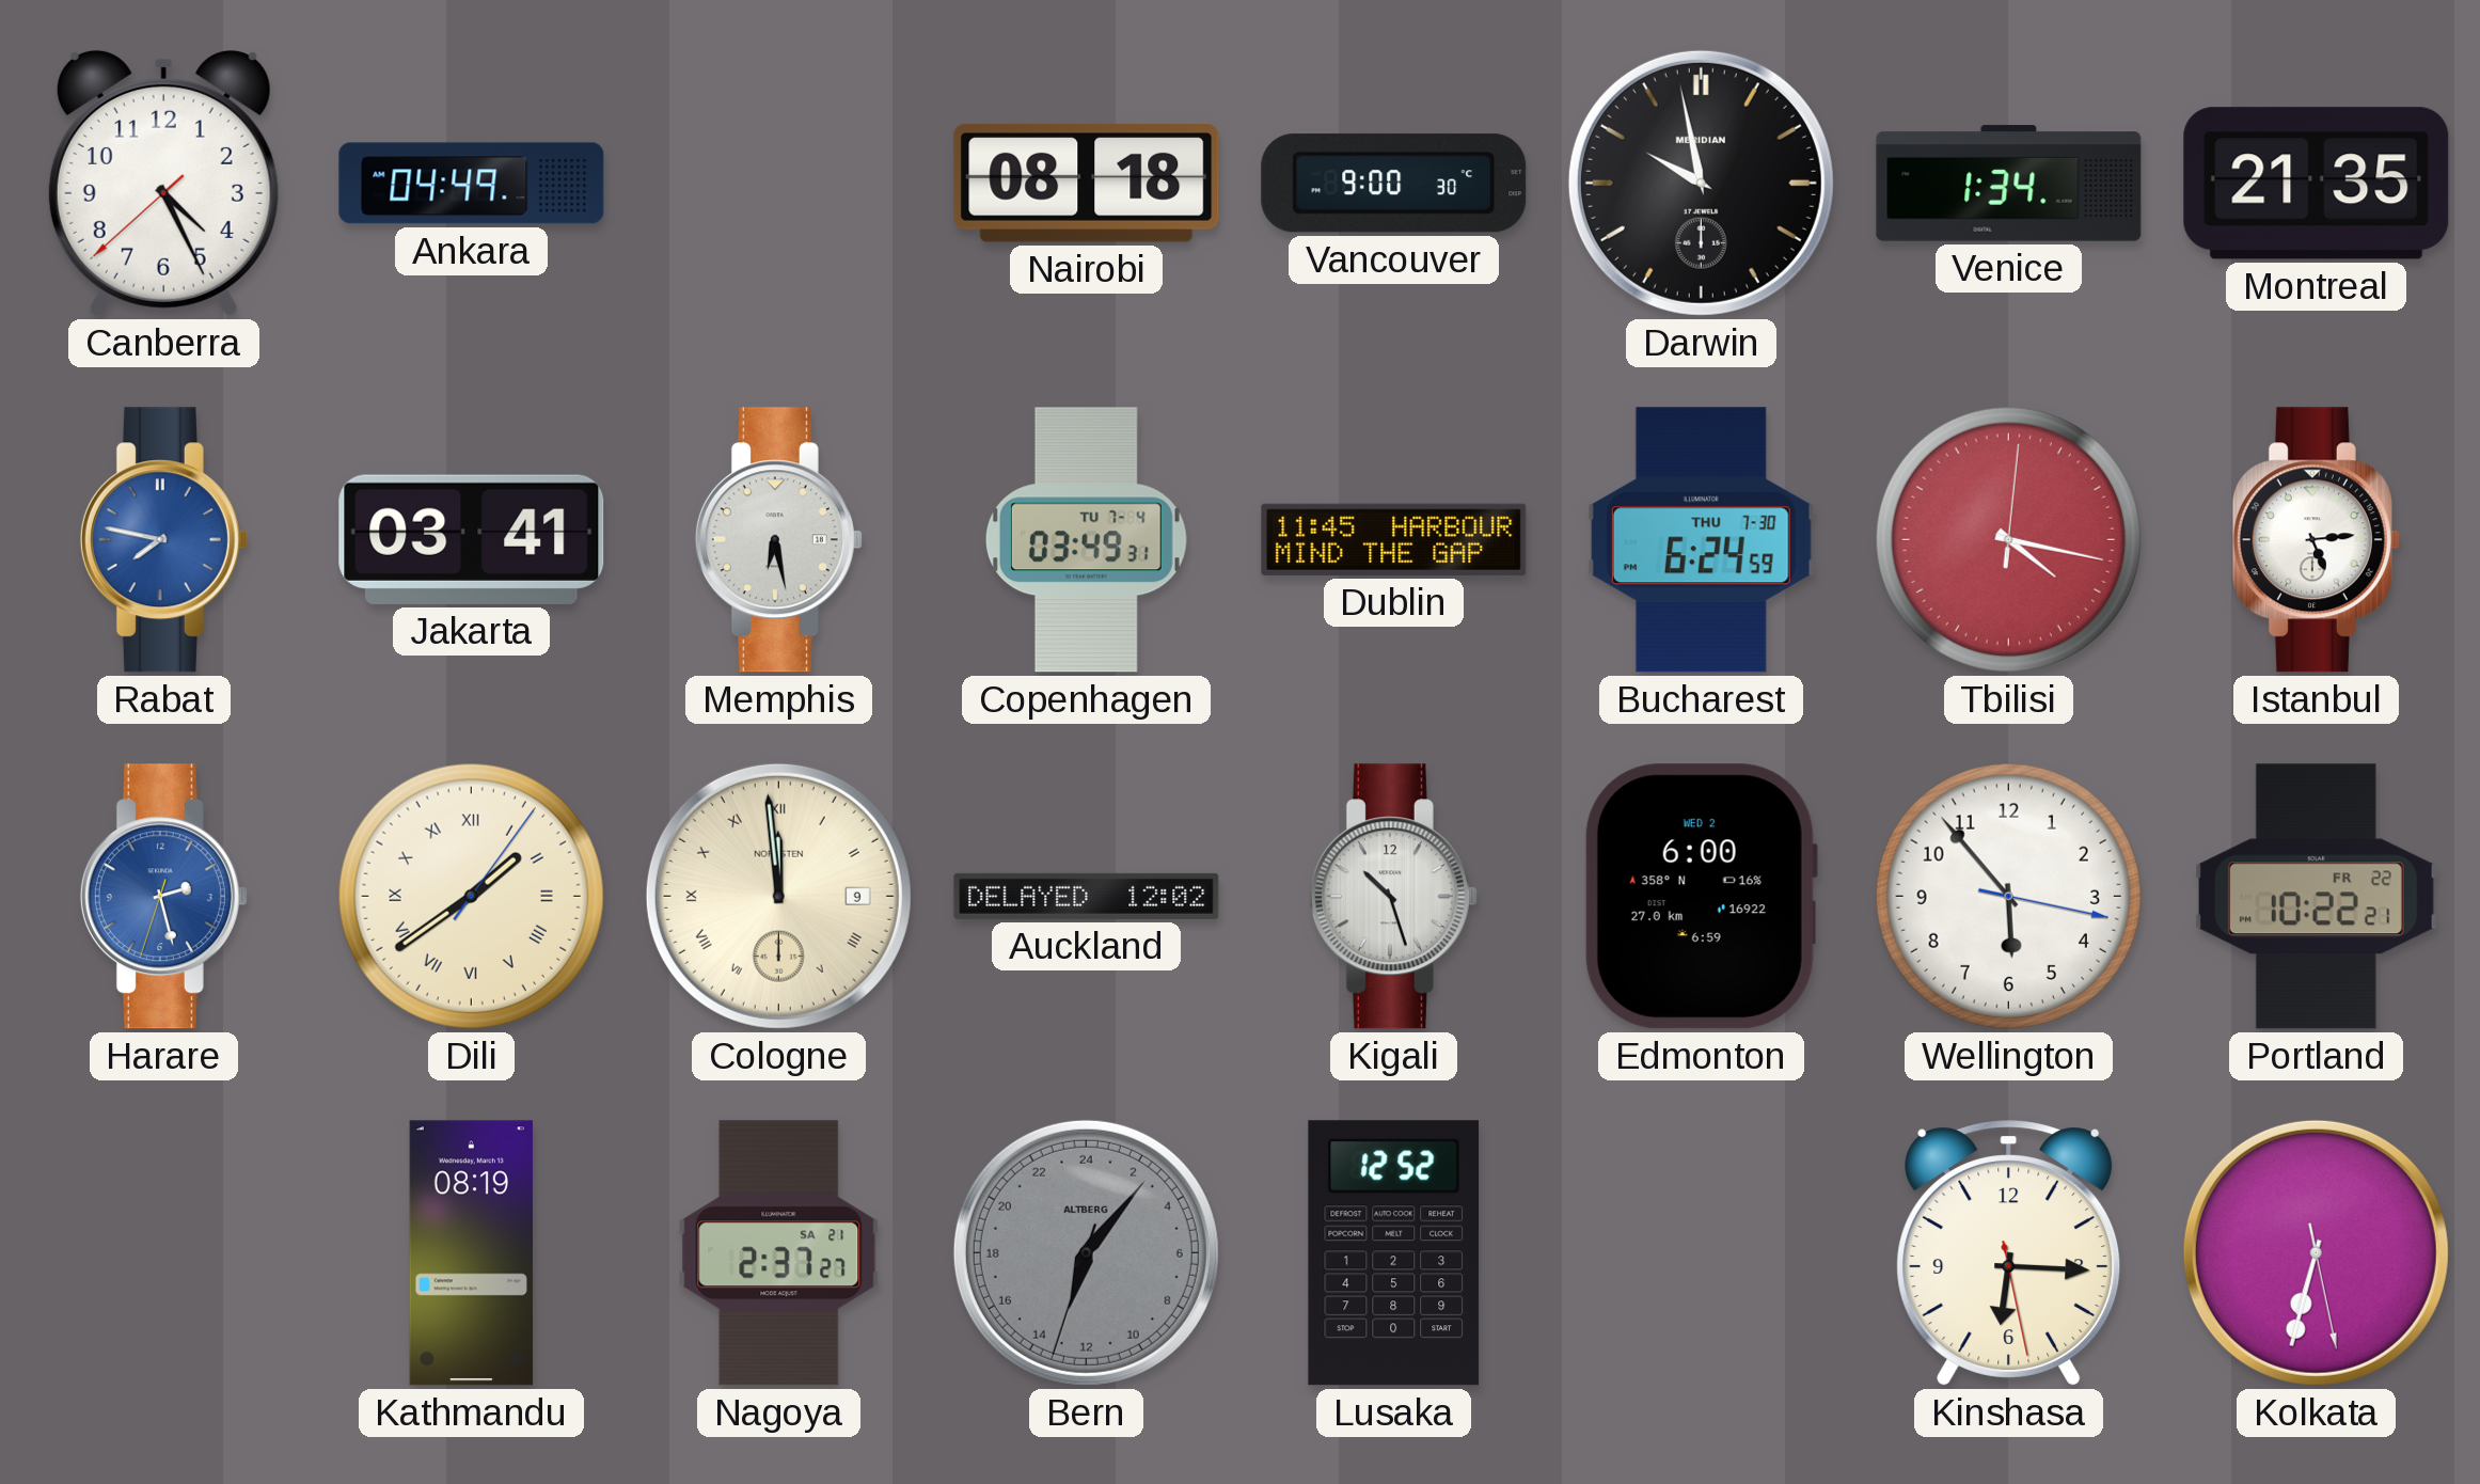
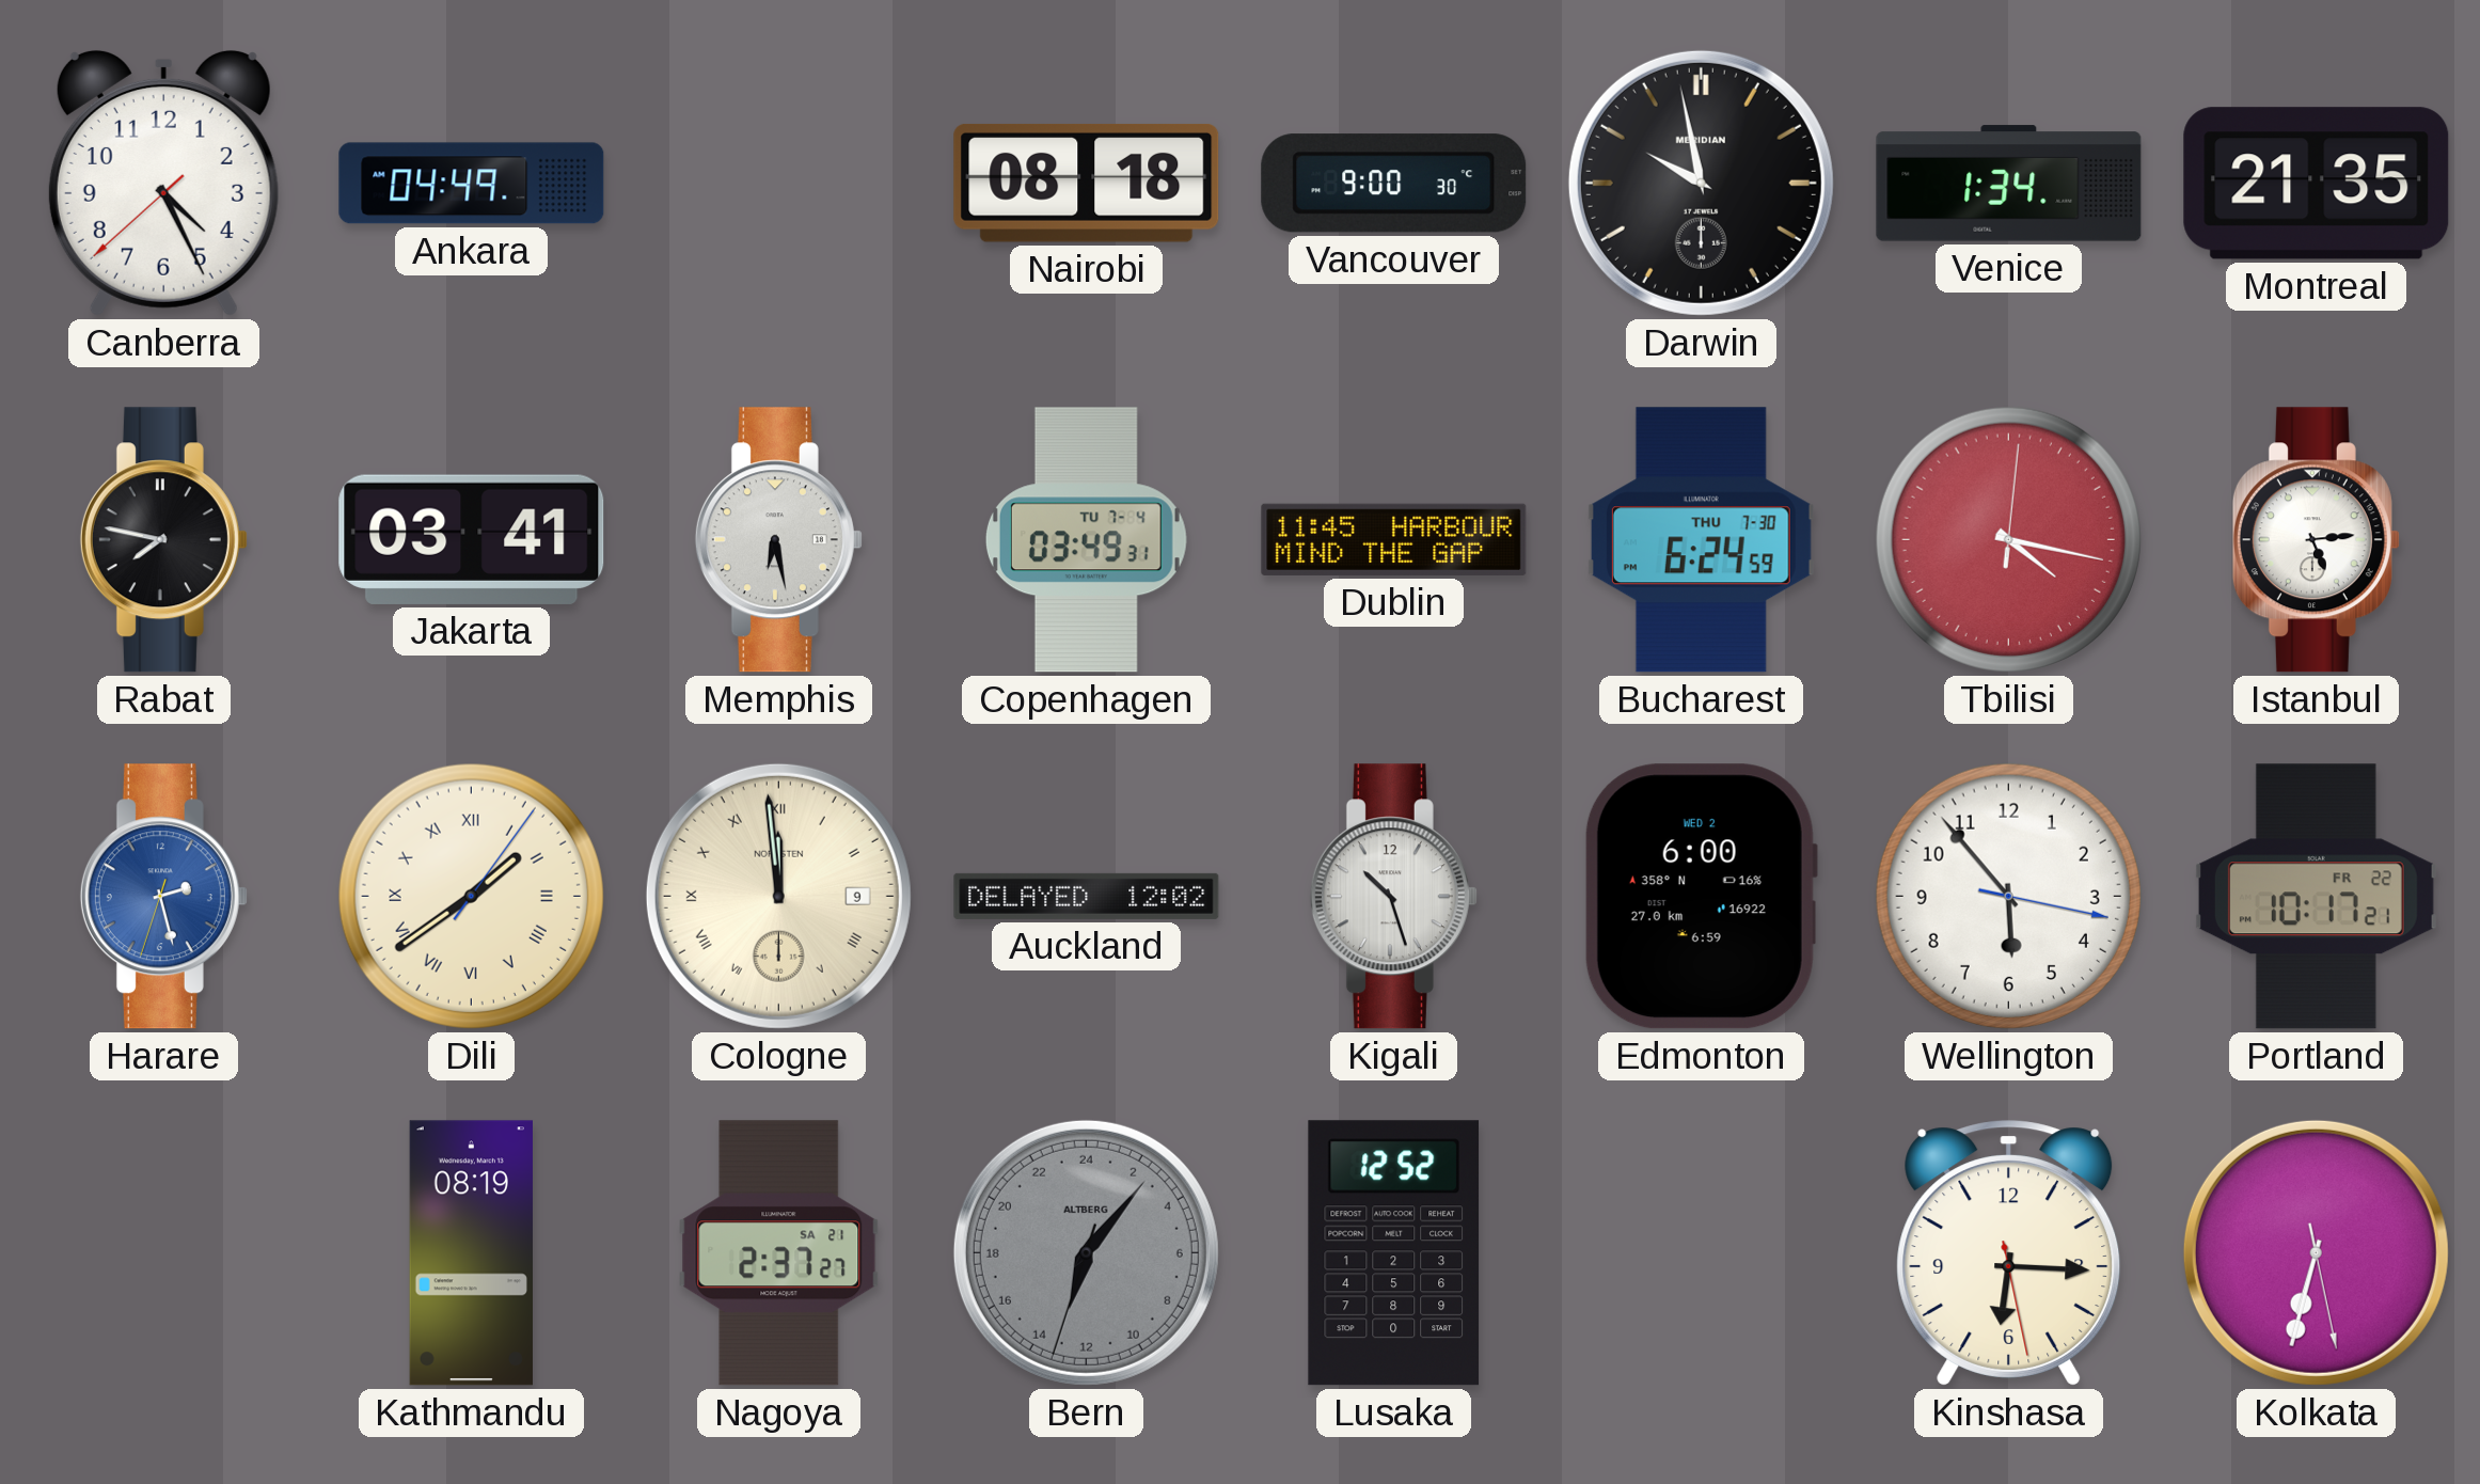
Rabat dial: blue -> black
Portland: 10:22 -> 10:17
